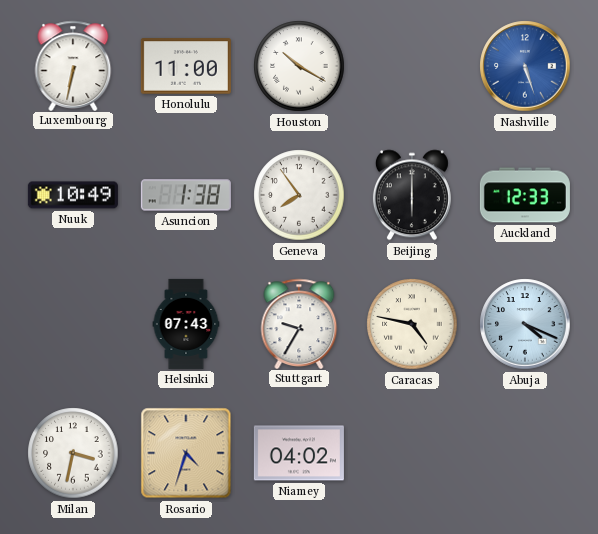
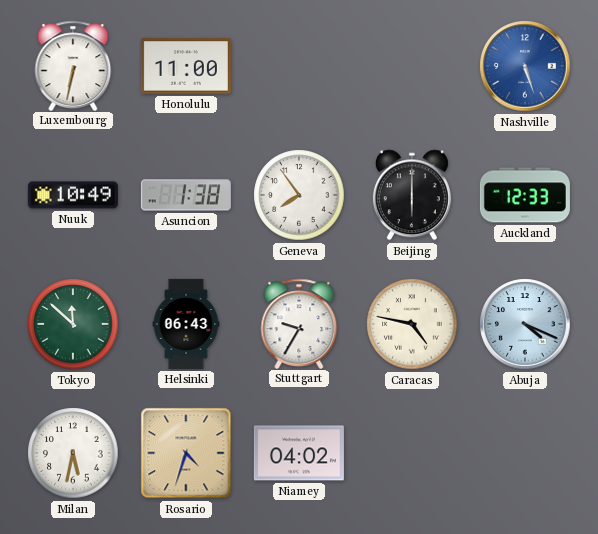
Houston: 10:20 -> none
Tokyo: none -> 11:52
Helsinki: 07:43 -> 06:43
Milan: 3:32 -> 5:32
